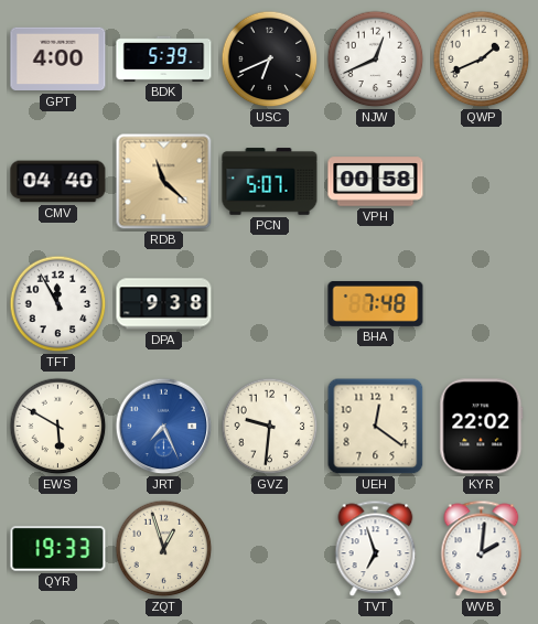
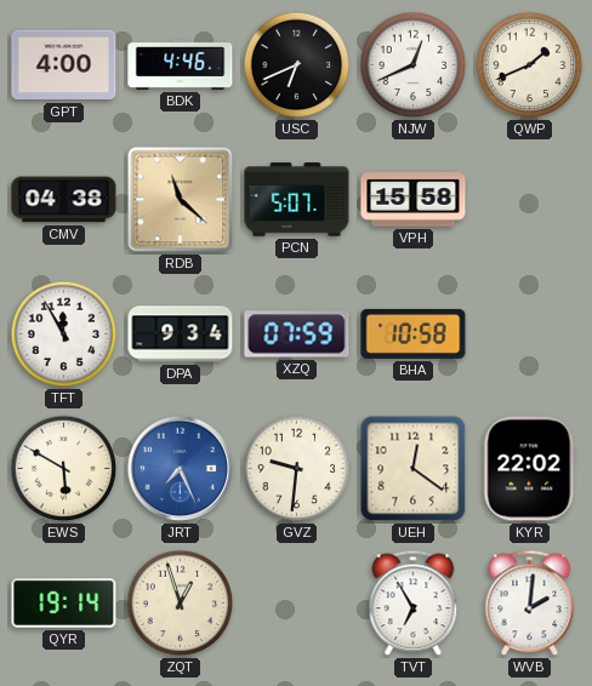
BDK: 5:39 -> 4:46
CMV: 04:40 -> 04:38
VPH: 00:58 -> 15:58
DPA: 9:38 -> 9:34
XZQ: none -> 07:59
BHA: 7:48 -> 10:58
QYR: 19:33 -> 19:14
TVT: 6:57 -> 6:55
